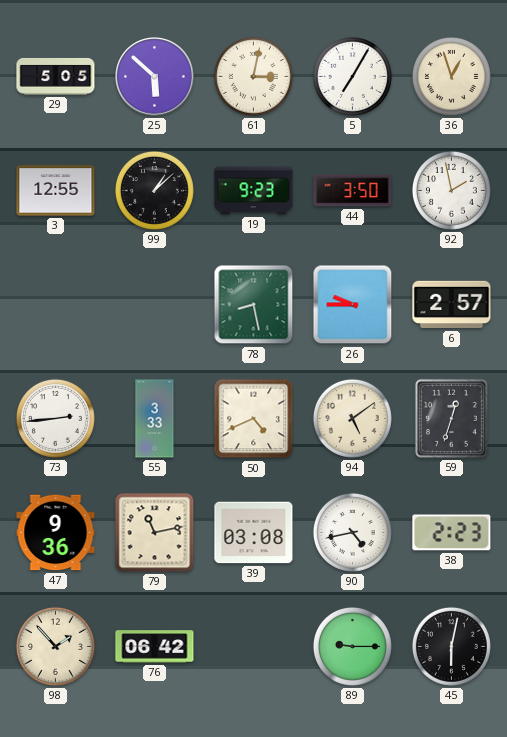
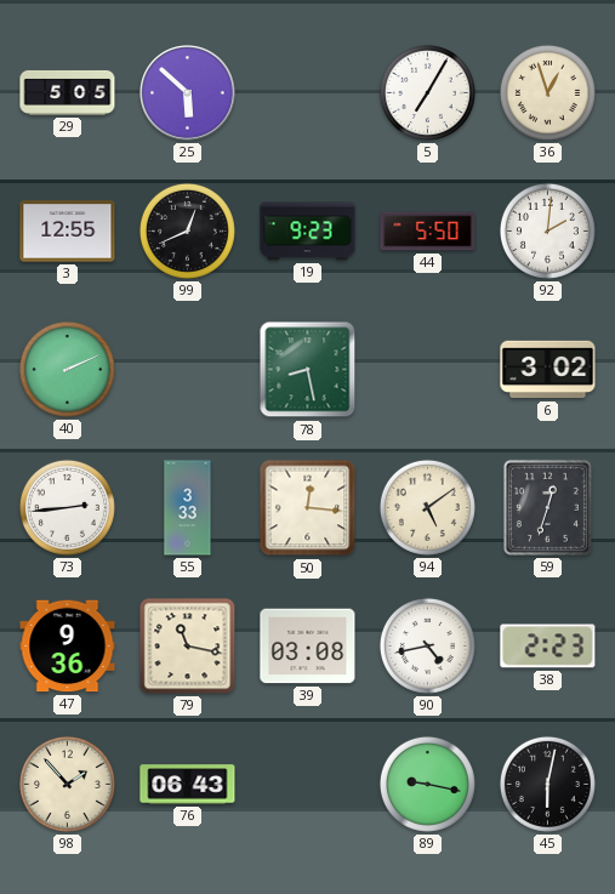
61: 3:02 -> none
99: 1:08 -> 12:41
44: 3:50 -> 5:50
92: 1:58 -> 2:01
40: none -> 2:11
26: 9:45 -> none
6: 2:57 -> 3:02
50: 4:41 -> 12:16
79: 11:13 -> 11:17
76: 06:42 -> 06:43
89: 9:15 -> 9:17
